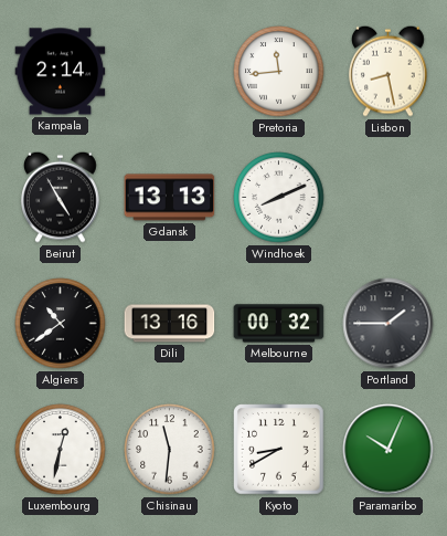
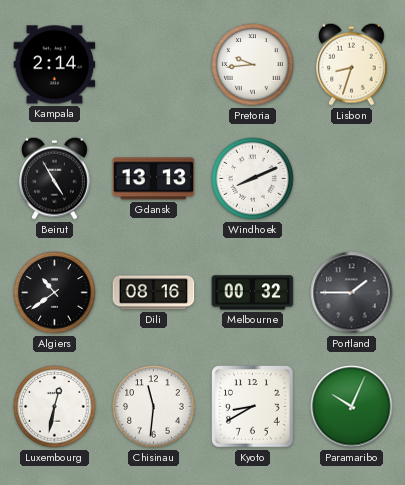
Pretoria: 11:44 -> 9:44
Lisbon: 8:28 -> 8:33
Dili: 13:16 -> 08:16
